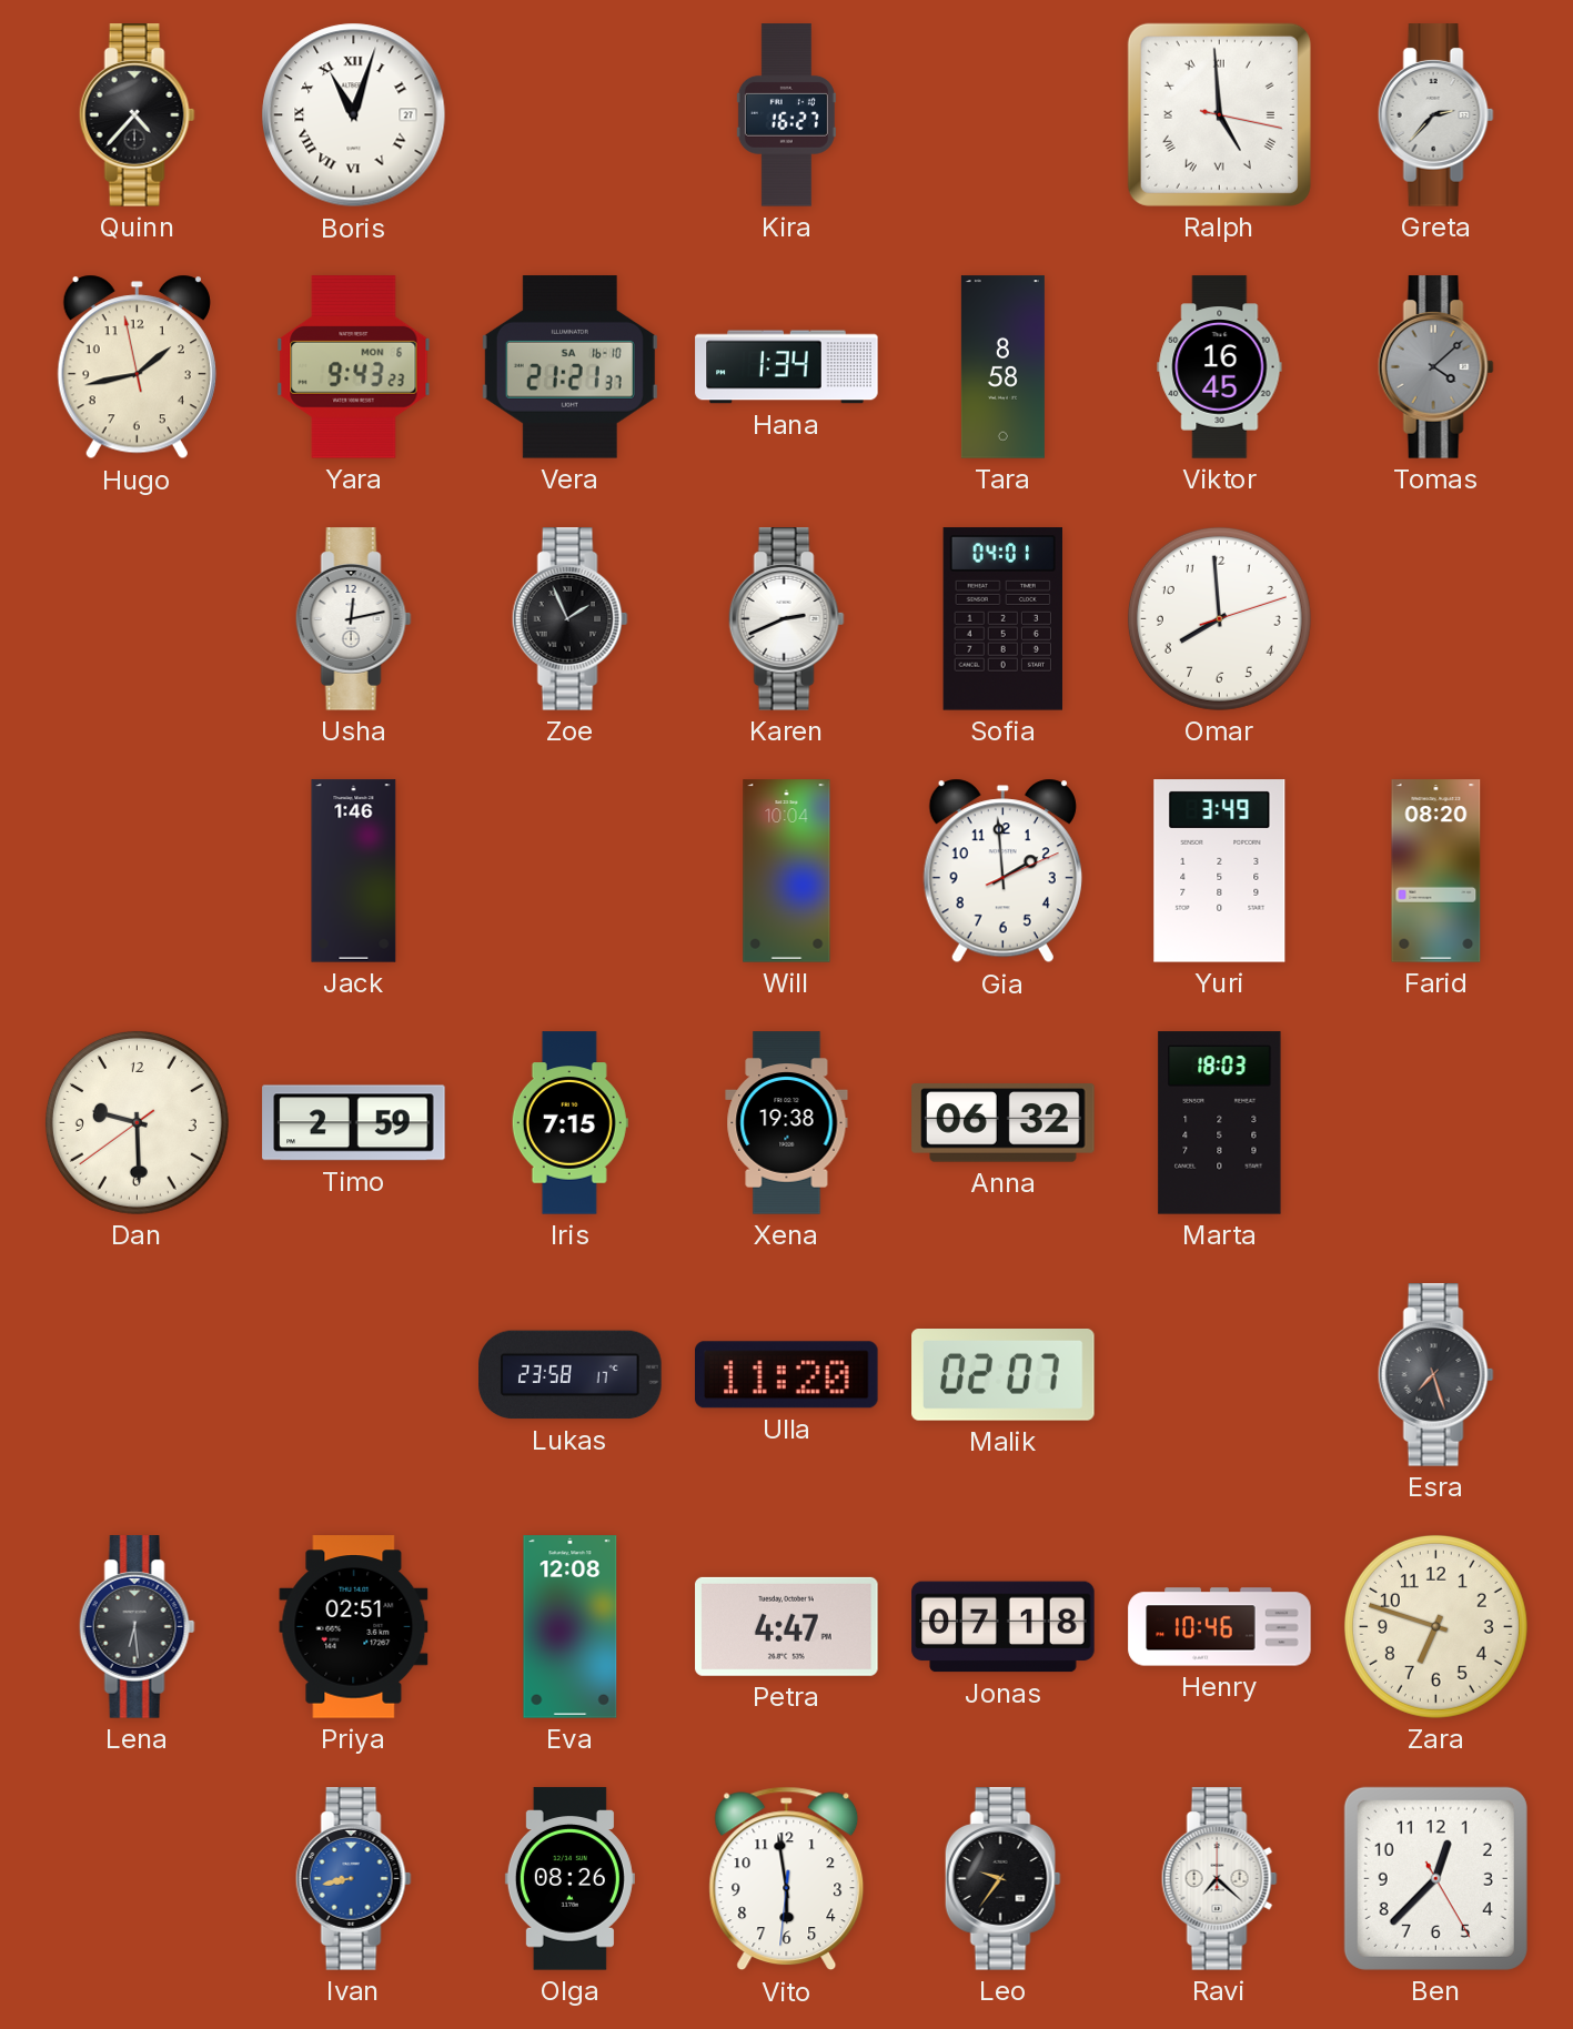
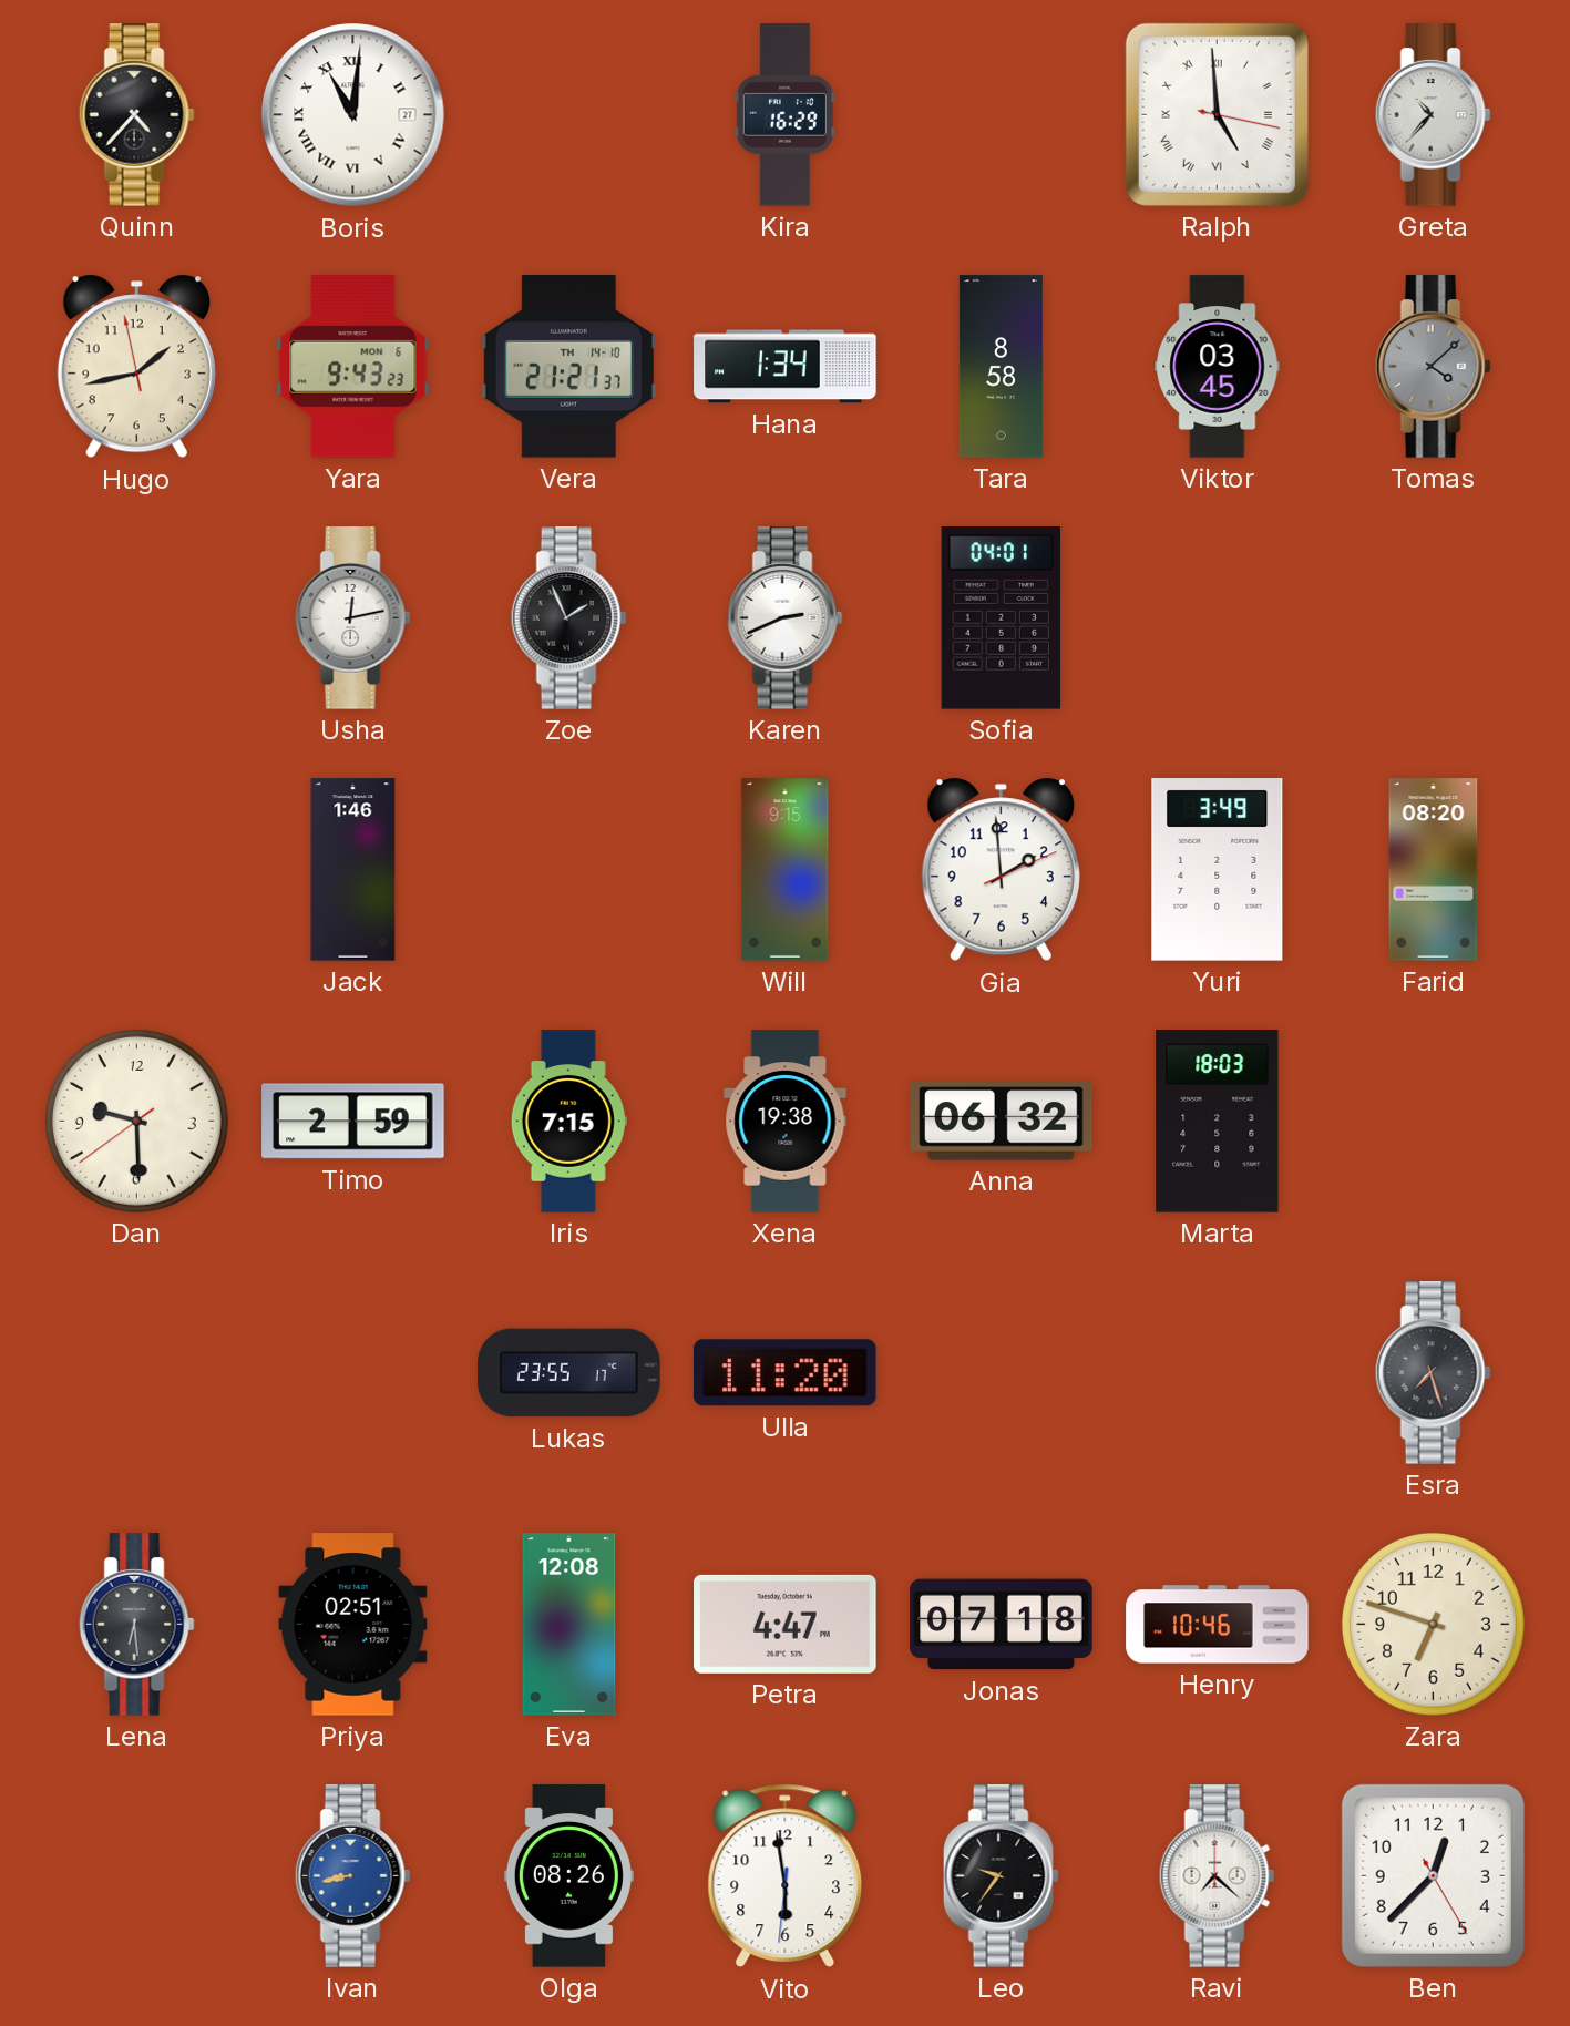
Boris: 11:03 -> 11:01
Kira: 16:27 -> 16:29
Greta: 2:37 -> 10:37
Vera date: SA 16-10 -> TH 14-10
Viktor: 16:45 -> 03:45
Omar: 7:59 -> none
Will: 10:04 -> 9:15
Lukas: 23:58 -> 23:55
Malik: 02:07 -> none
